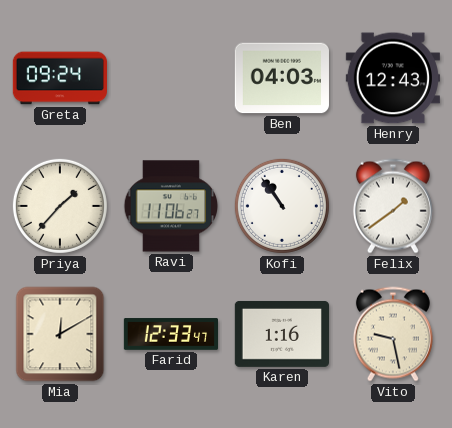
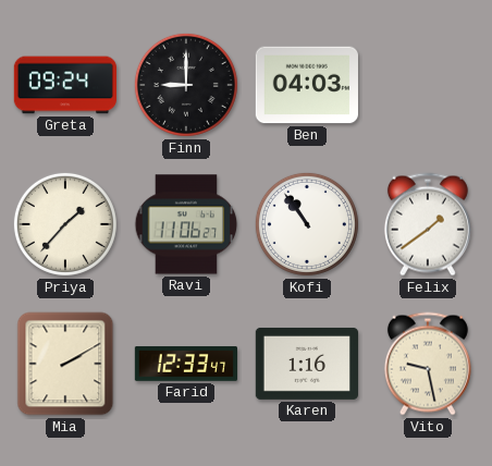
Finn: none -> 9:00
Henry: 12:43 -> none
Mia: 12:10 -> 2:10
